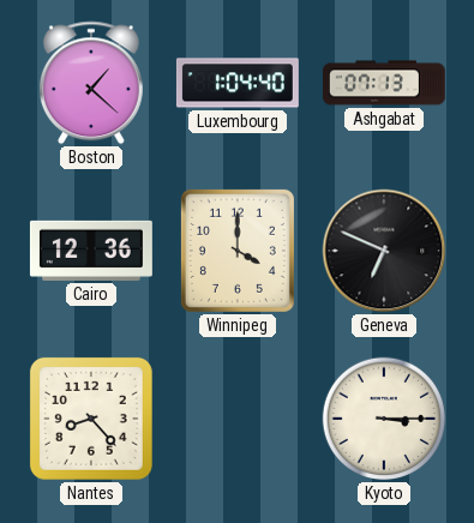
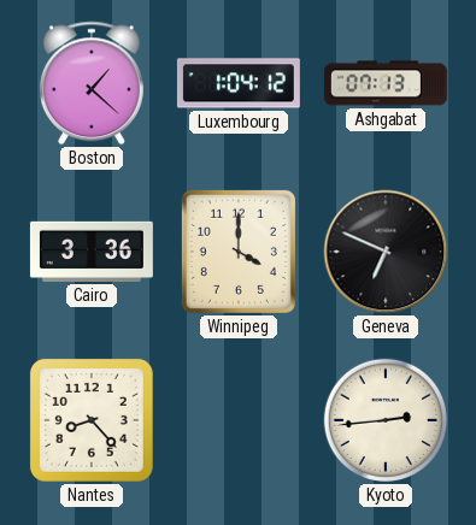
Luxembourg: 1:04:40 -> 1:04:12
Cairo: 12:36 -> 3:36
Kyoto: 3:15 -> 2:44
